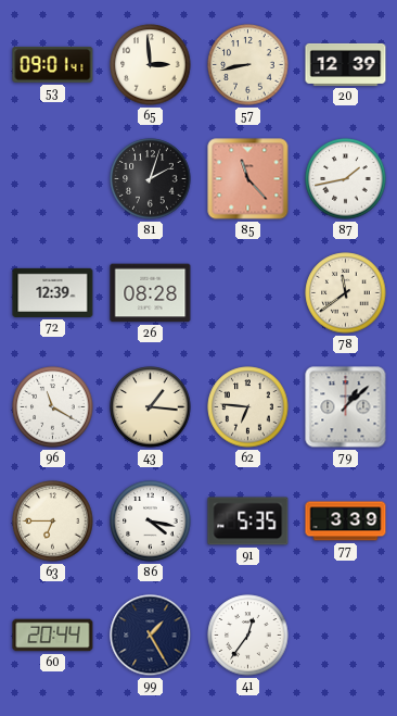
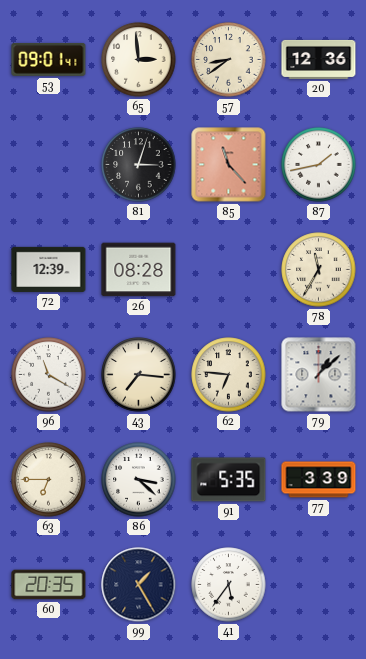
57: 8:43 -> 8:39
20: 12:39 -> 12:36
81: 2:03 -> 3:03
78: 11:39 -> 11:35
43: 1:16 -> 7:16
86: 4:17 -> 3:22
60: 20:44 -> 20:35
41: 12:36 -> 5:36
